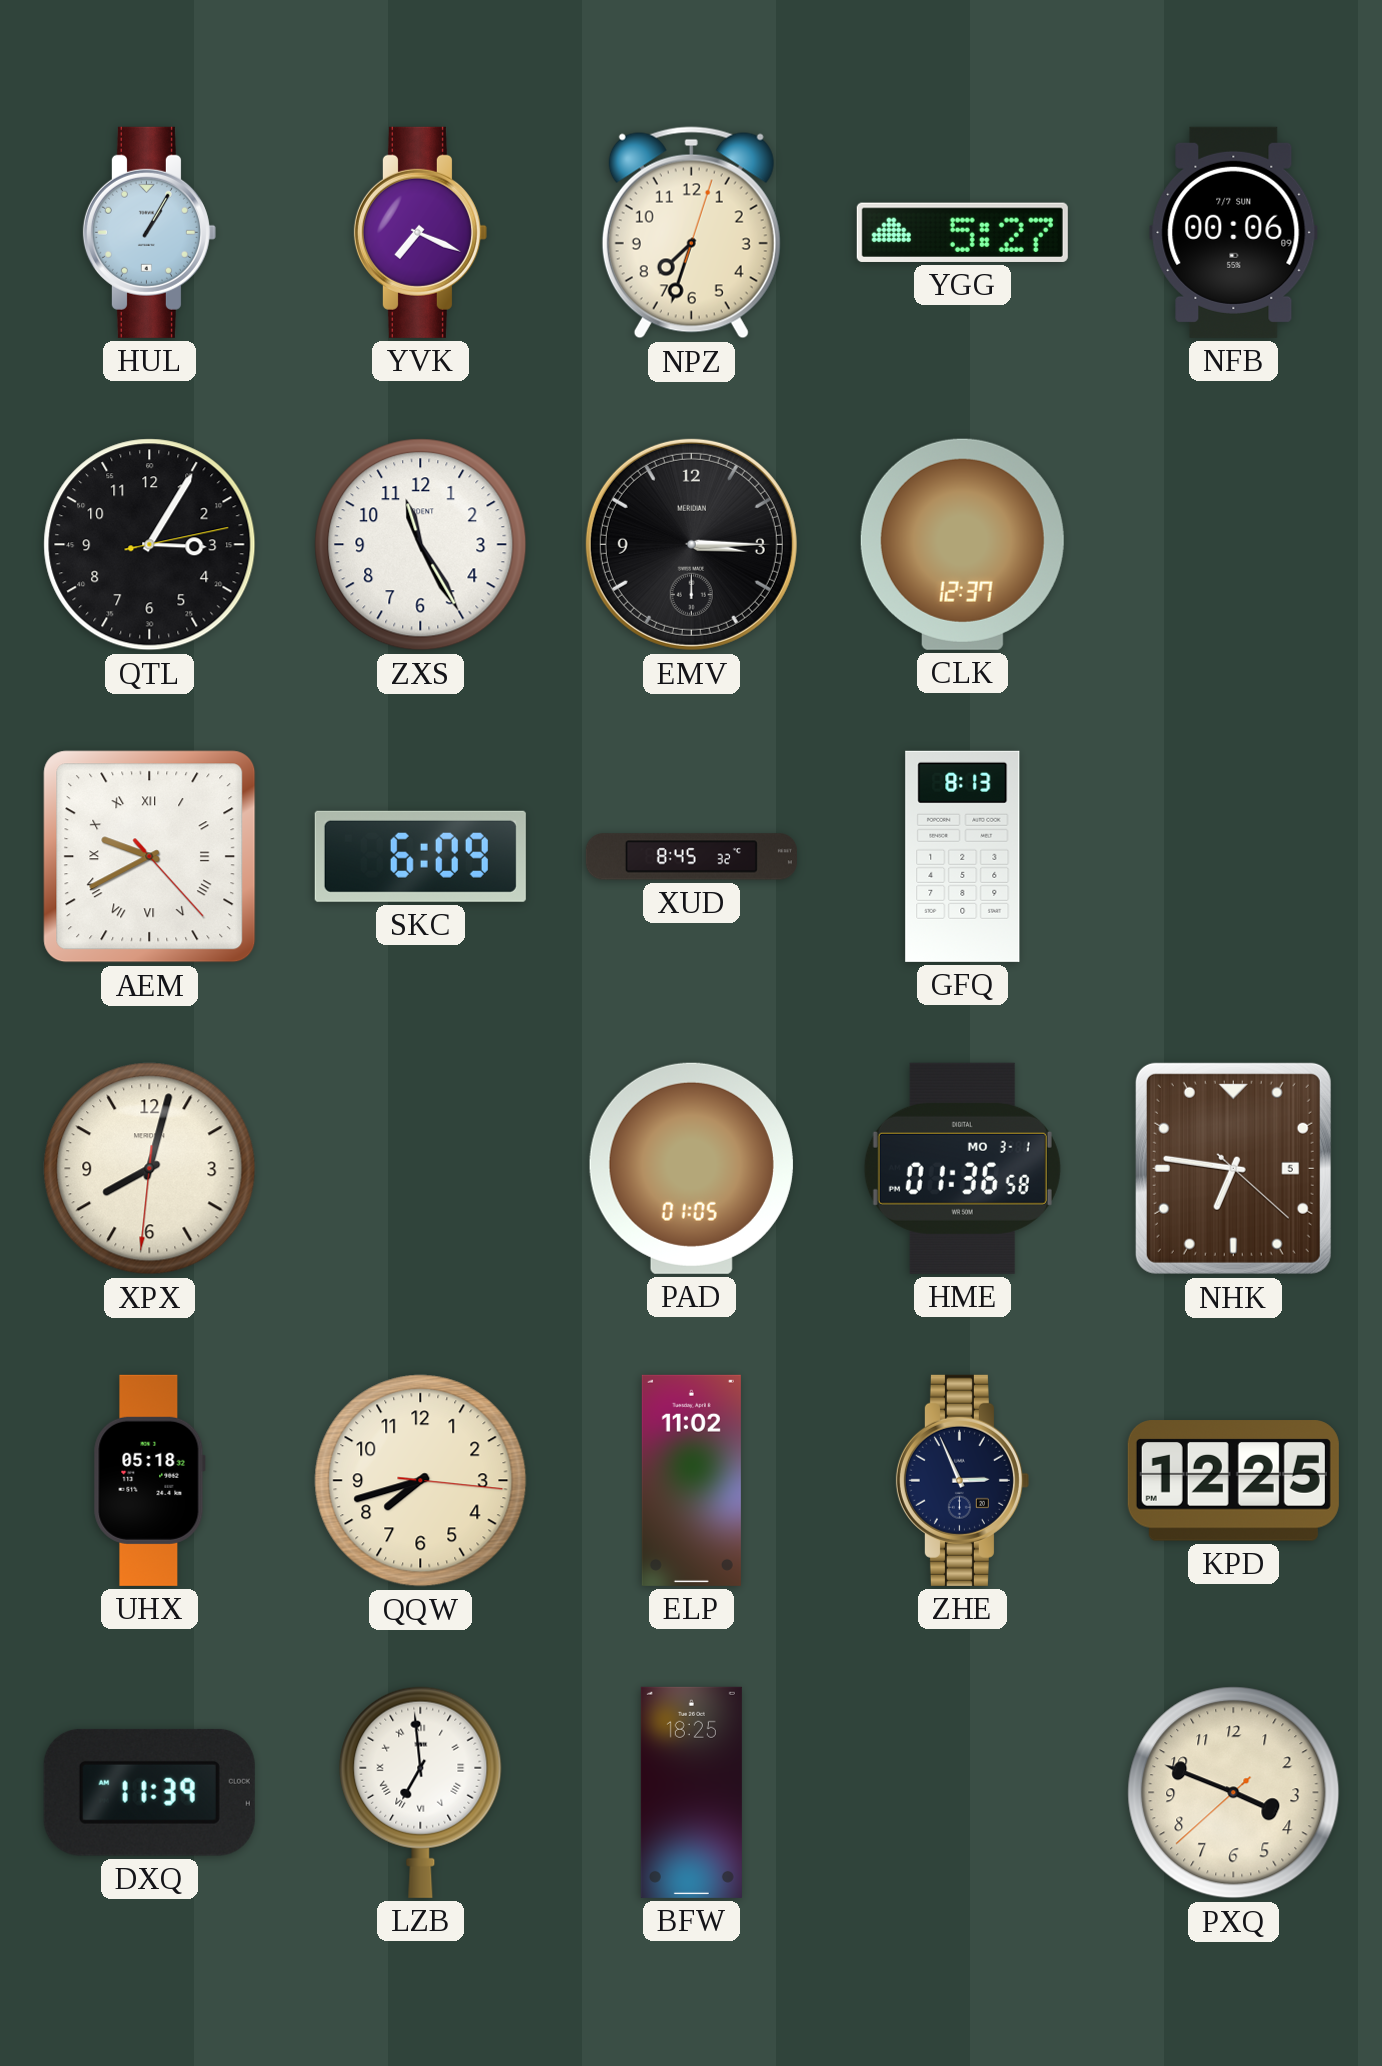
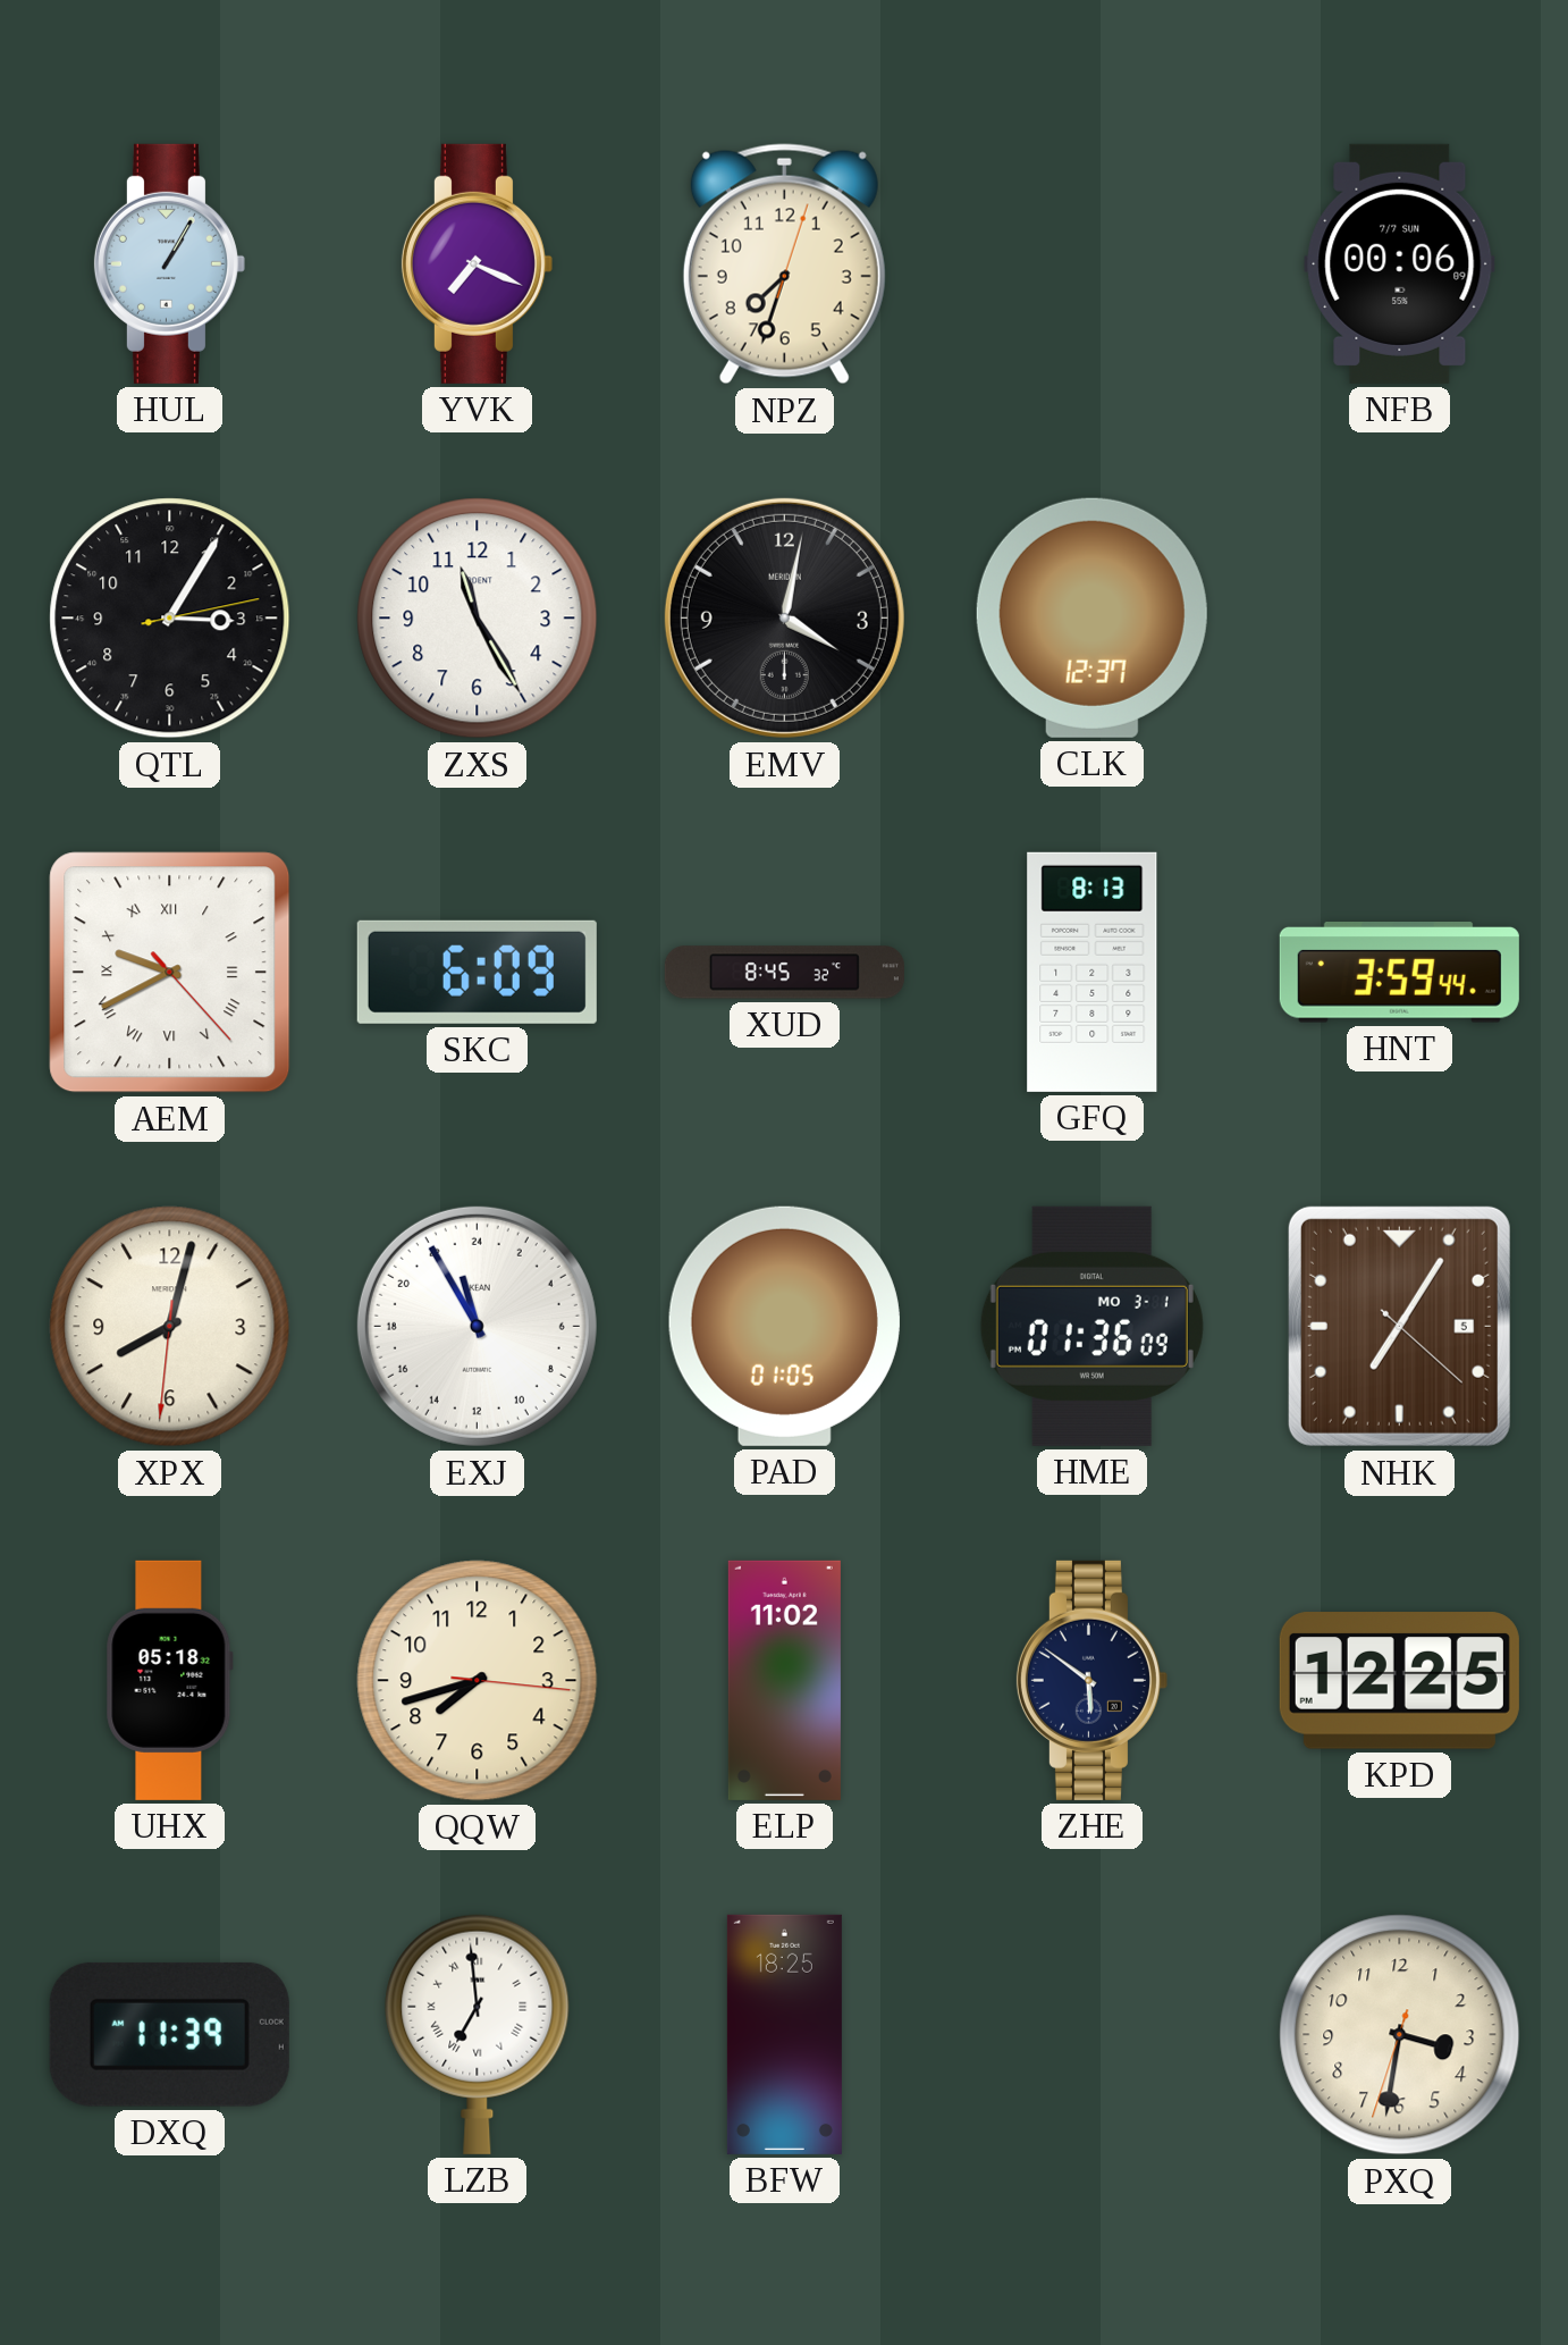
YGG: 5:27 -> none
EMV: 3:15 -> 4:02
HNT: none -> 3:59
EXJ: none -> 22:55
HME: 01:36:58 -> 01:36:09
NHK: 6:46 -> 7:05
ZHE: 2:56 -> 5:51
PXQ: 3:48 -> 3:31
